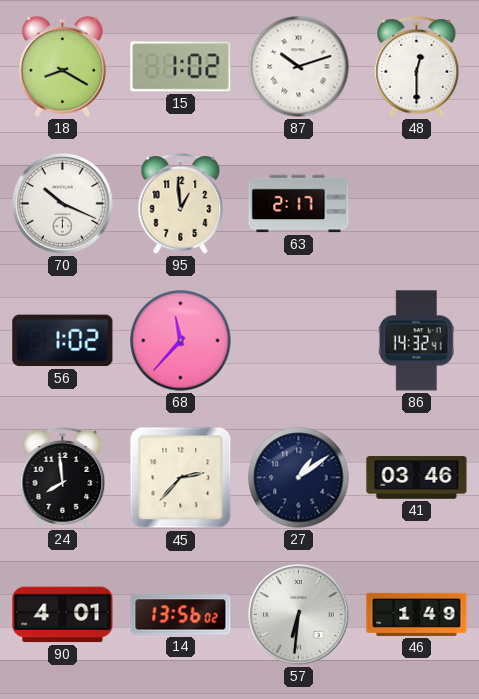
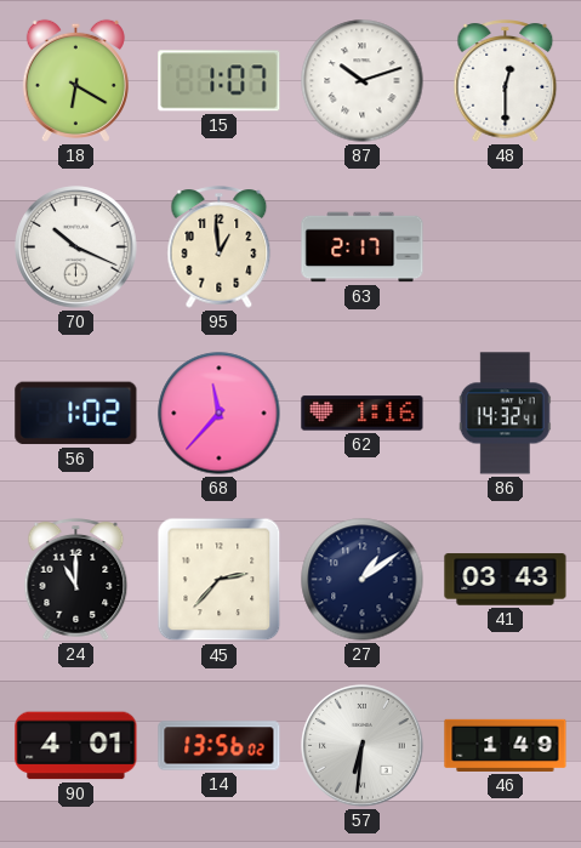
18: 8:20 -> 6:20
15: 1:02 -> 1:07
62: none -> 1:16
24: 7:59 -> 11:00
41: 03:46 -> 03:43
